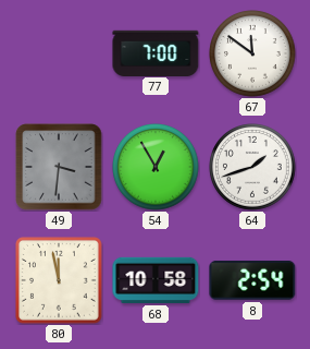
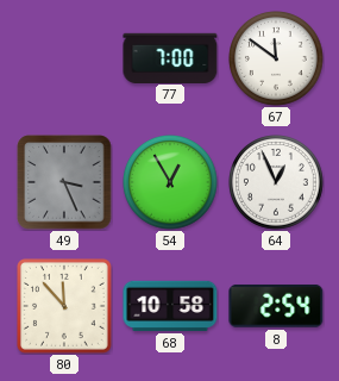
49: 3:31 -> 3:26
64: 1:42 -> 12:56
80: 11:58 -> 11:53
